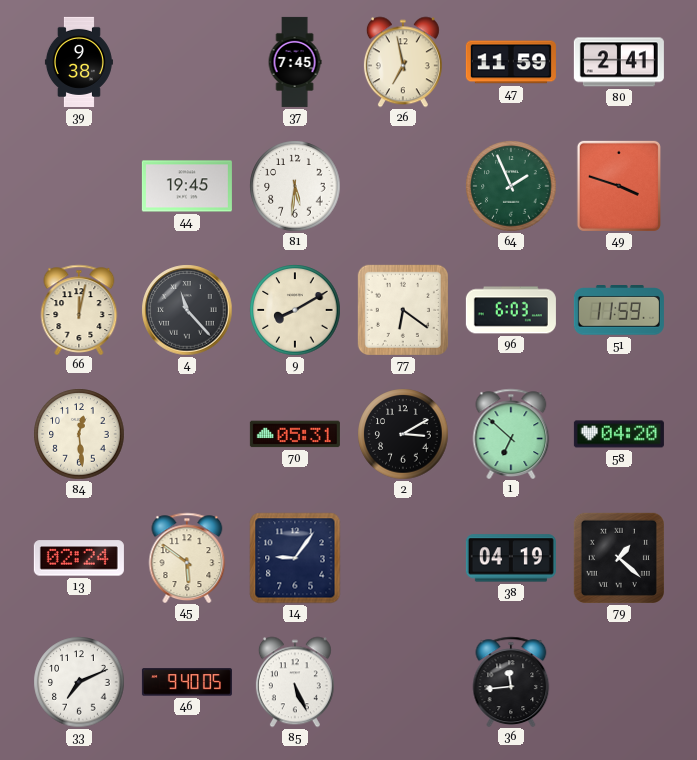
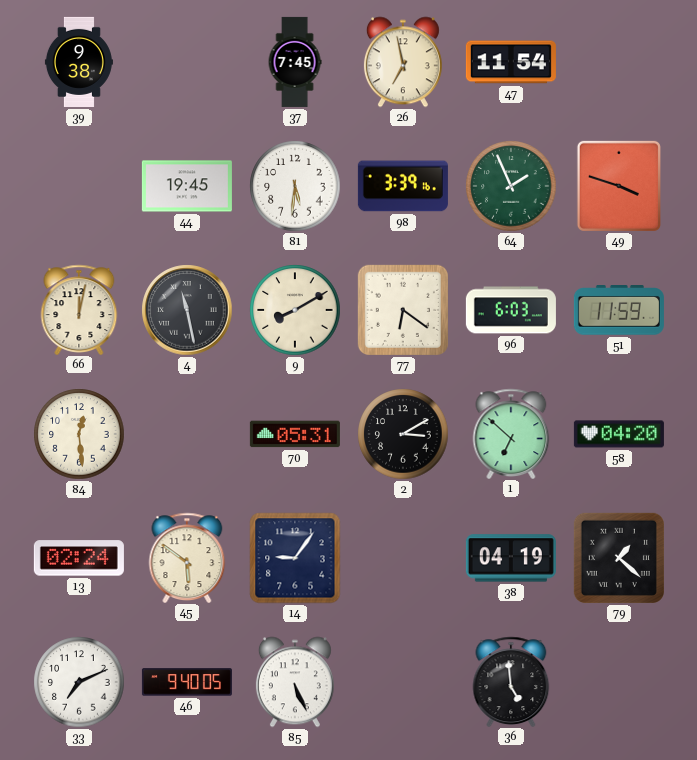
47: 11:59 -> 11:54
80: 2:41 -> none
98: none -> 3:39
4: 11:23 -> 11:28
36: 11:44 -> 4:59
